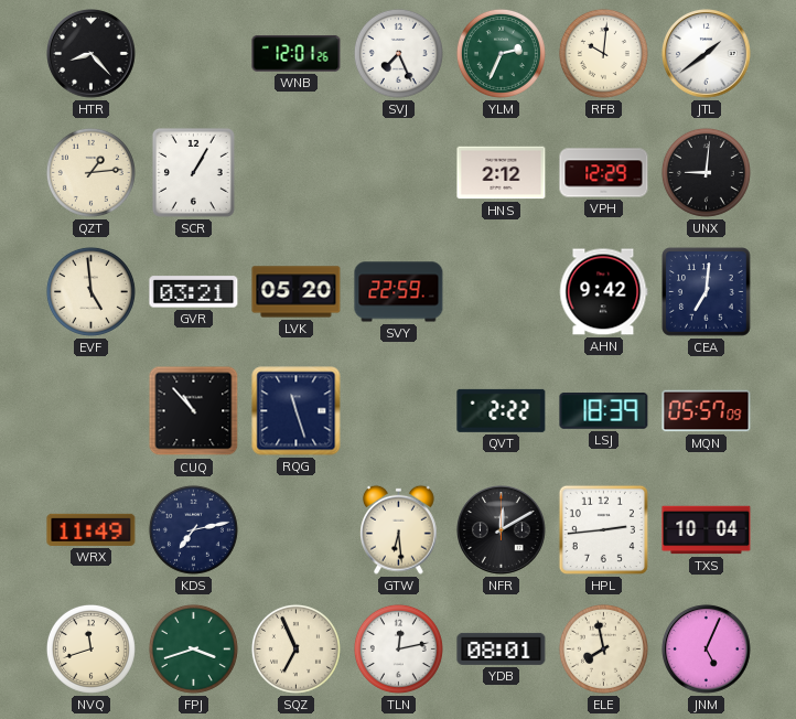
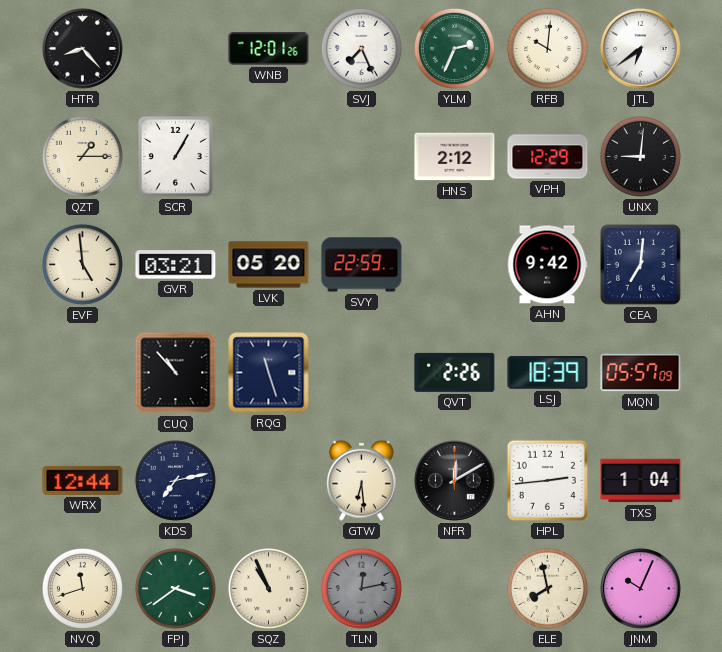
JTL: 1:39 -> 6:39
QZT: 1:14 -> 1:15
QVT: 2:22 -> 2:26
WRX: 11:49 -> 12:44
TXS: 10:04 -> 1:04
FPJ: 3:42 -> 3:39
SQZ: 6:56 -> 10:56
TLN dial: white -> grey
YDB: 08:01 -> none
JNM: 5:04 -> 10:04
